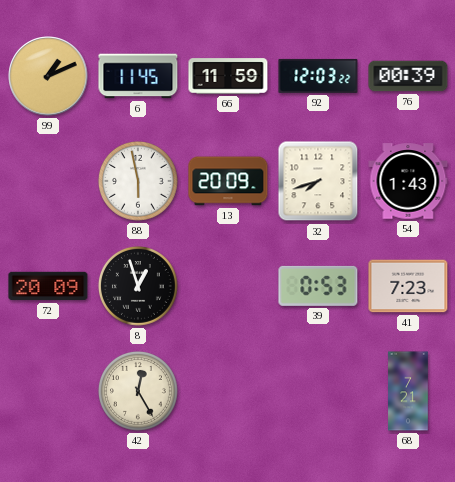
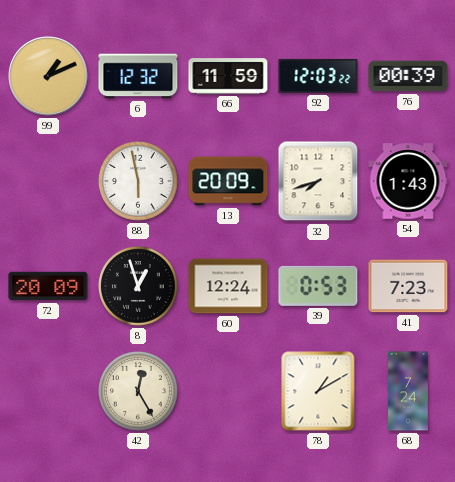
6: 11:45 -> 12:32
60: none -> 12:24
78: none -> 1:10
68: 7:21 -> 7:24
